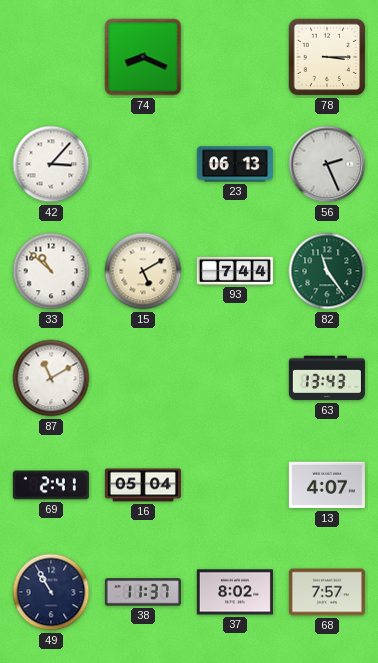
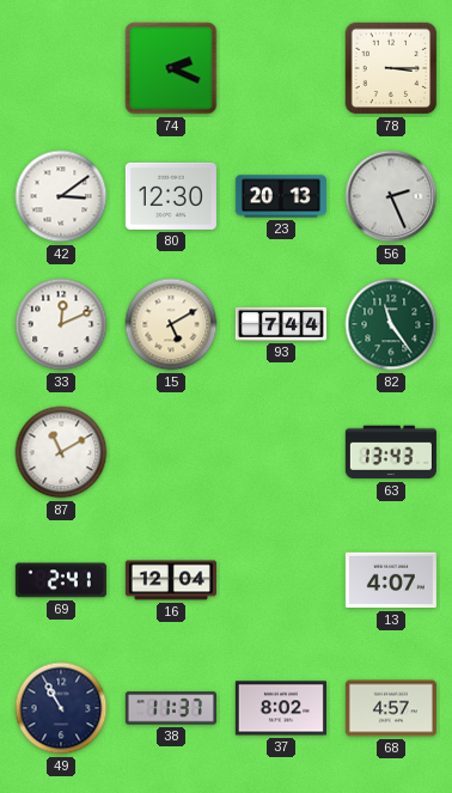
74: 8:19 -> 2:19
42: 3:07 -> 3:09
80: none -> 12:30
23: 06:13 -> 20:13
33: 10:52 -> 12:11
16: 05:04 -> 12:04
68: 7:57 -> 4:57
